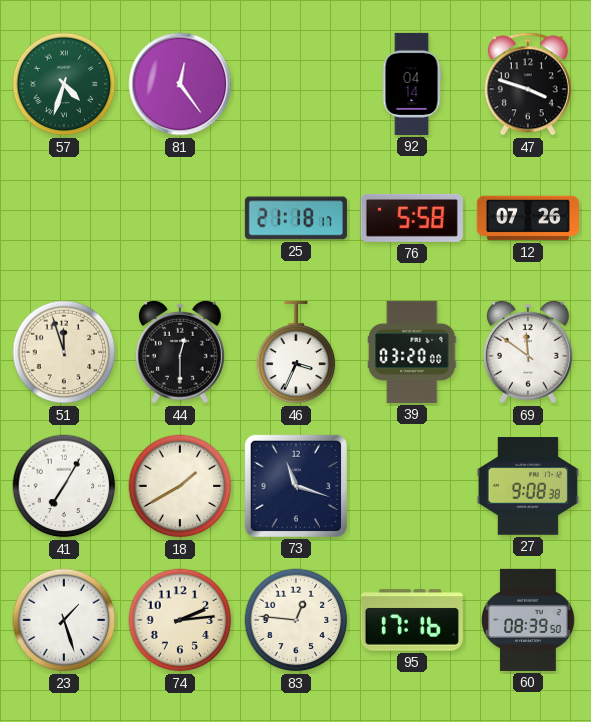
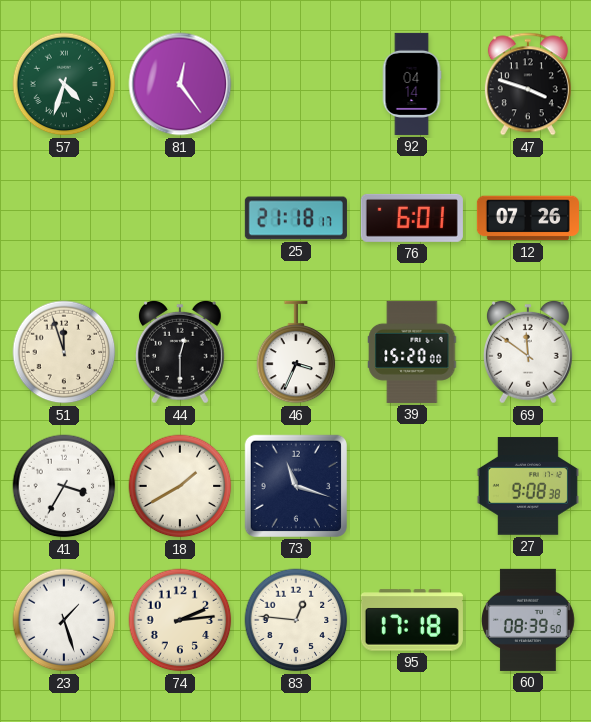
76: 5:58 -> 6:01
39: 03:20 -> 15:20
41: 7:05 -> 3:35
95: 17:16 -> 17:18
